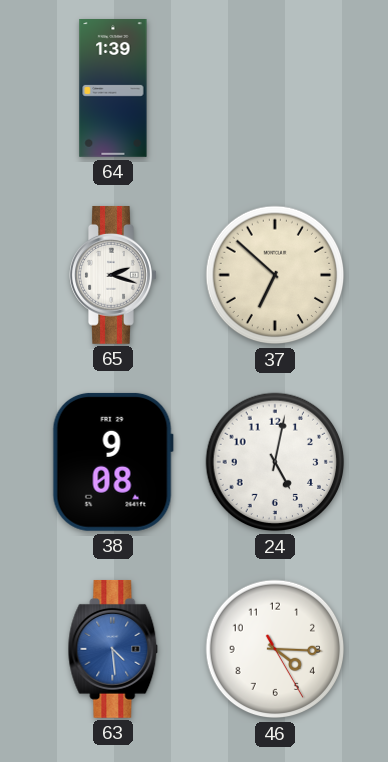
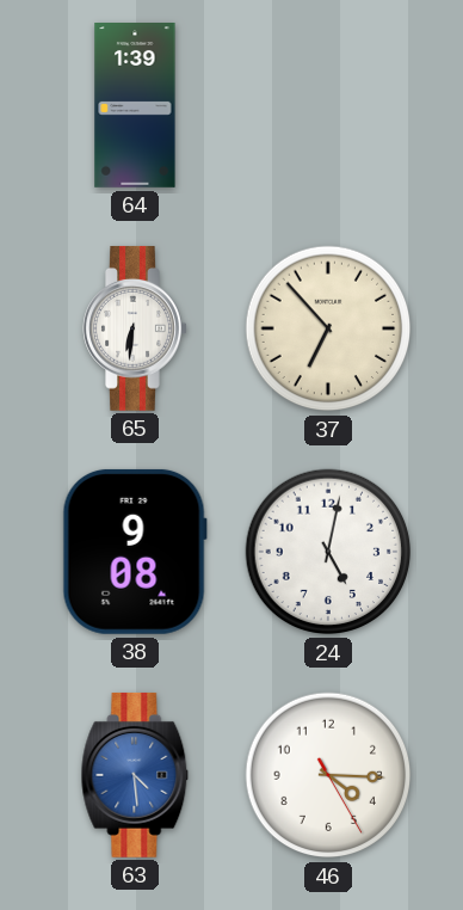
65: 2:18 -> 6:31
37: 6:52 -> 6:53
